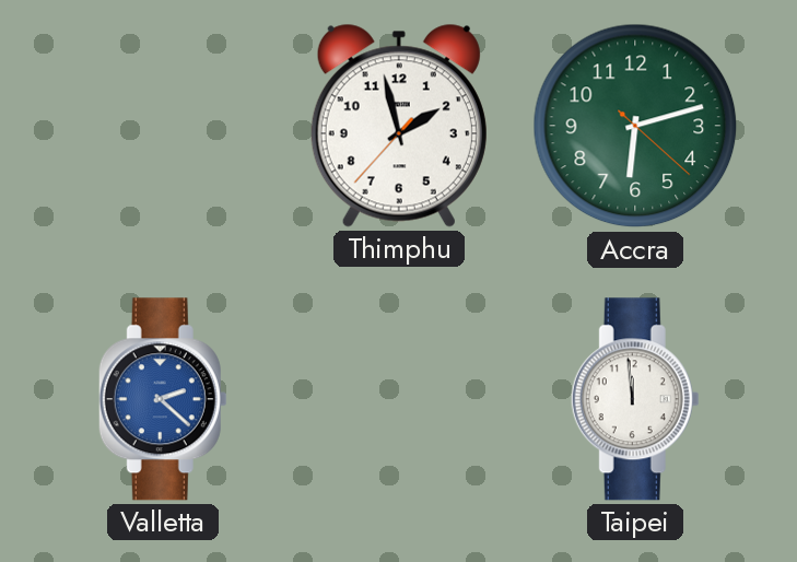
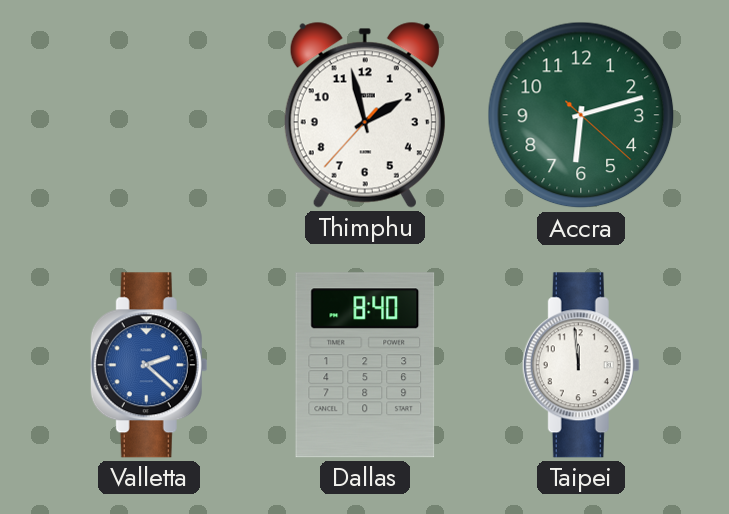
Dallas: none -> 8:40
